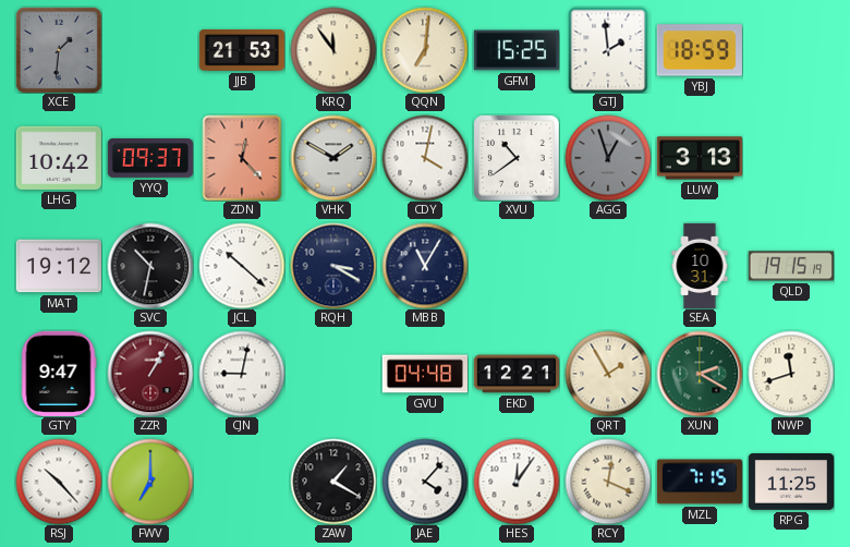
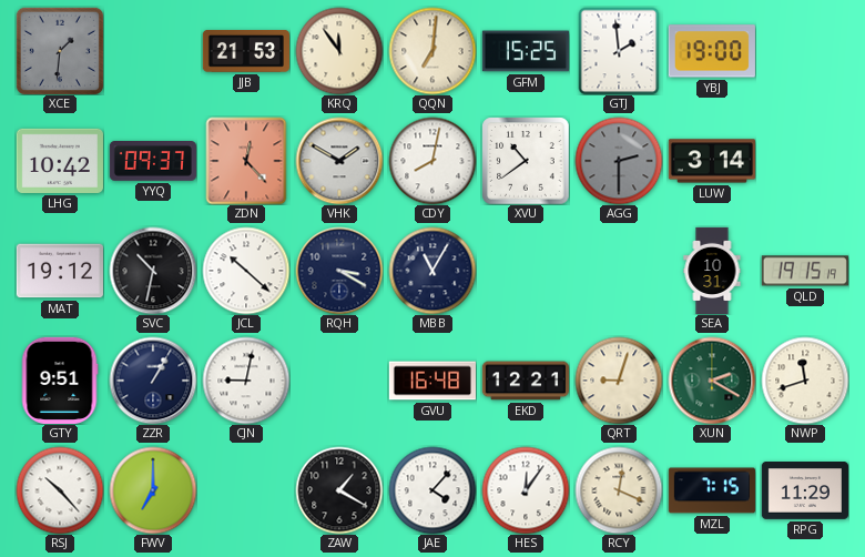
YBJ: 18:59 -> 19:00
CDY: 4:02 -> 8:02
AGG: 12:57 -> 2:30
LUW: 3:13 -> 3:14
GTY: 9:47 -> 9:51
ZZR dial: burgundy -> navy
GVU: 04:48 -> 16:48
QRT: 1:55 -> 9:03
RPG: 11:25 -> 11:29
